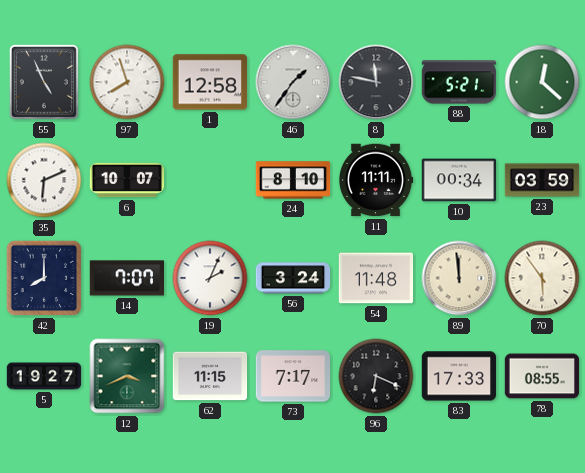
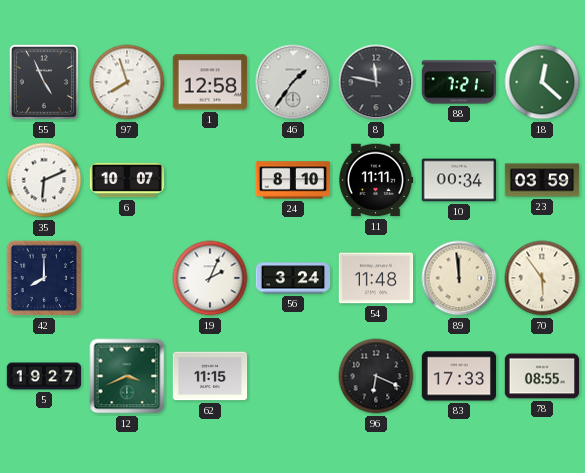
88: 5:21 -> 7:21
14: 7:07 -> none
73: 7:17 -> none
